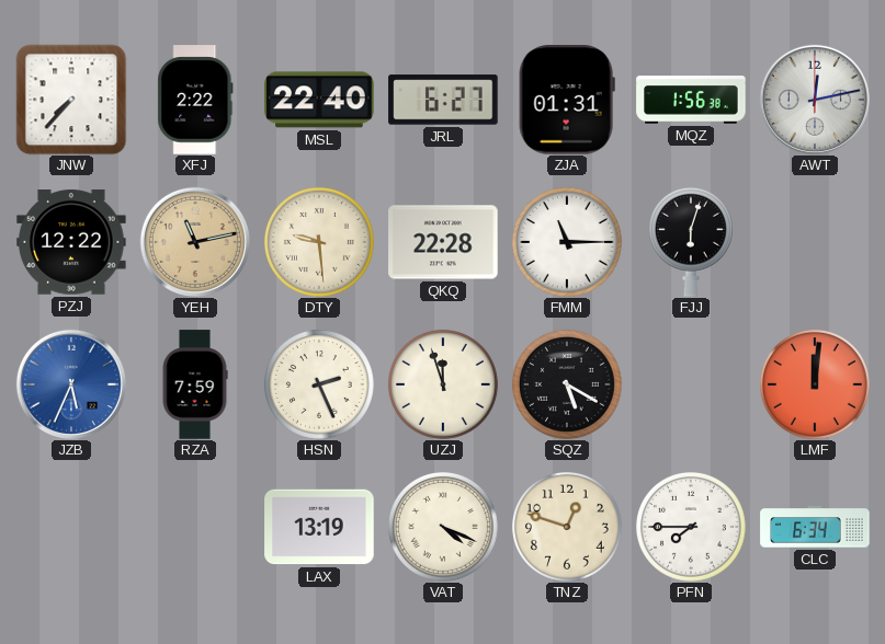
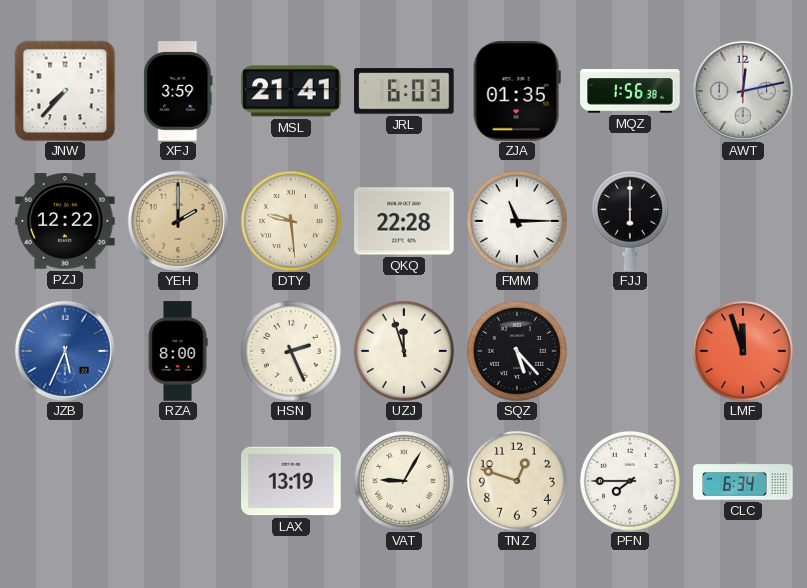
XFJ: 2:22 -> 3:59
MSL: 22:40 -> 21:41
JRL: 6:27 -> 6:03
ZJA: 01:31 -> 01:35
YEH: 11:13 -> 2:00
FJJ: 6:03 -> 6:00
RZA: 7:59 -> 8:00
SQZ: 5:20 -> 5:23
LMF: 12:01 -> 11:57
VAT: 4:19 -> 9:05
